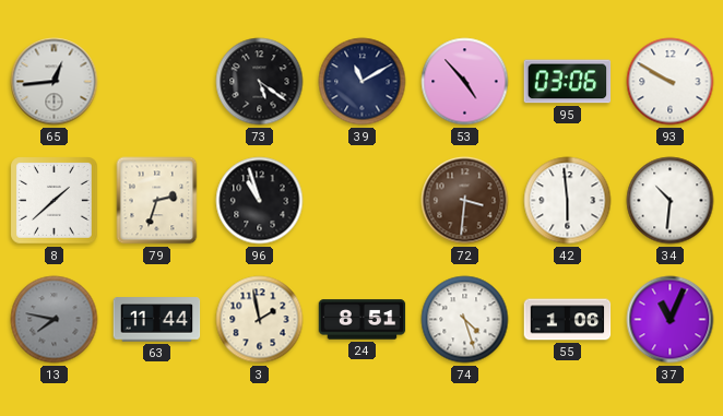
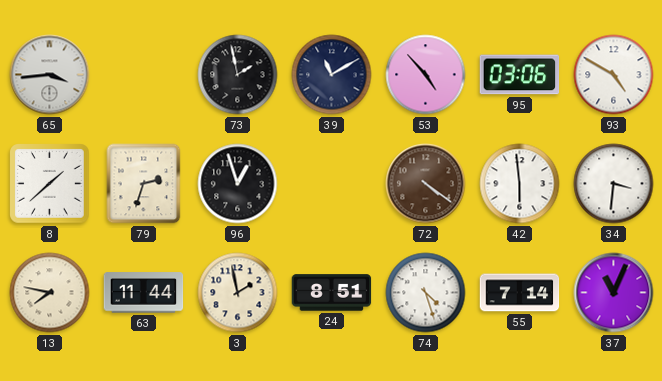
65: 12:44 -> 3:44
73: 5:21 -> 1:58
93: 9:50 -> 4:50
96: 10:57 -> 12:57
72: 3:31 -> 4:21
34: 10:31 -> 3:31
13 dial: grey -> cream
55: 1:06 -> 7:14
